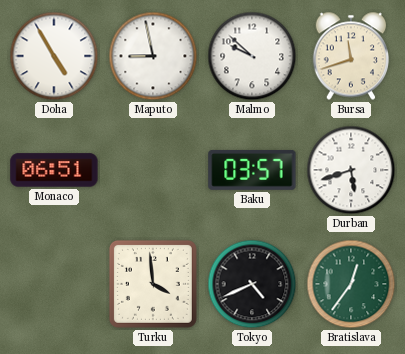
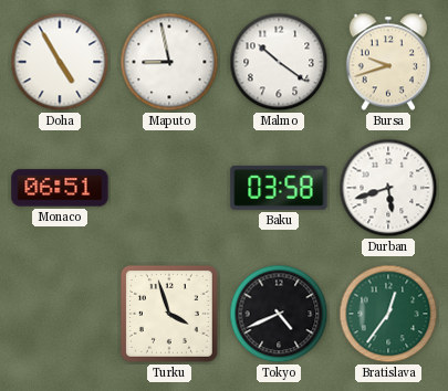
Malmo: 9:52 -> 10:21
Bursa: 11:42 -> 9:42
Baku: 03:57 -> 03:58
Turku: 3:59 -> 3:57
